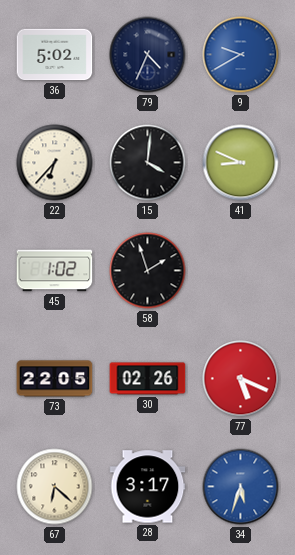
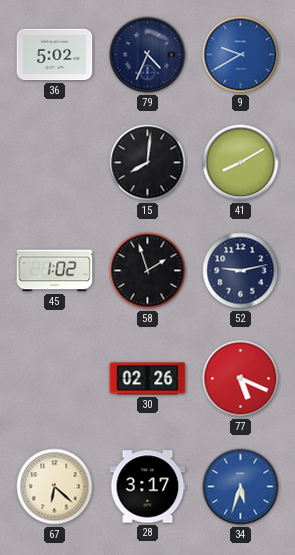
22: 6:37 -> none
15: 4:01 -> 8:01
41: 8:49 -> 8:10
52: none -> 9:13
73: 22:05 -> none
